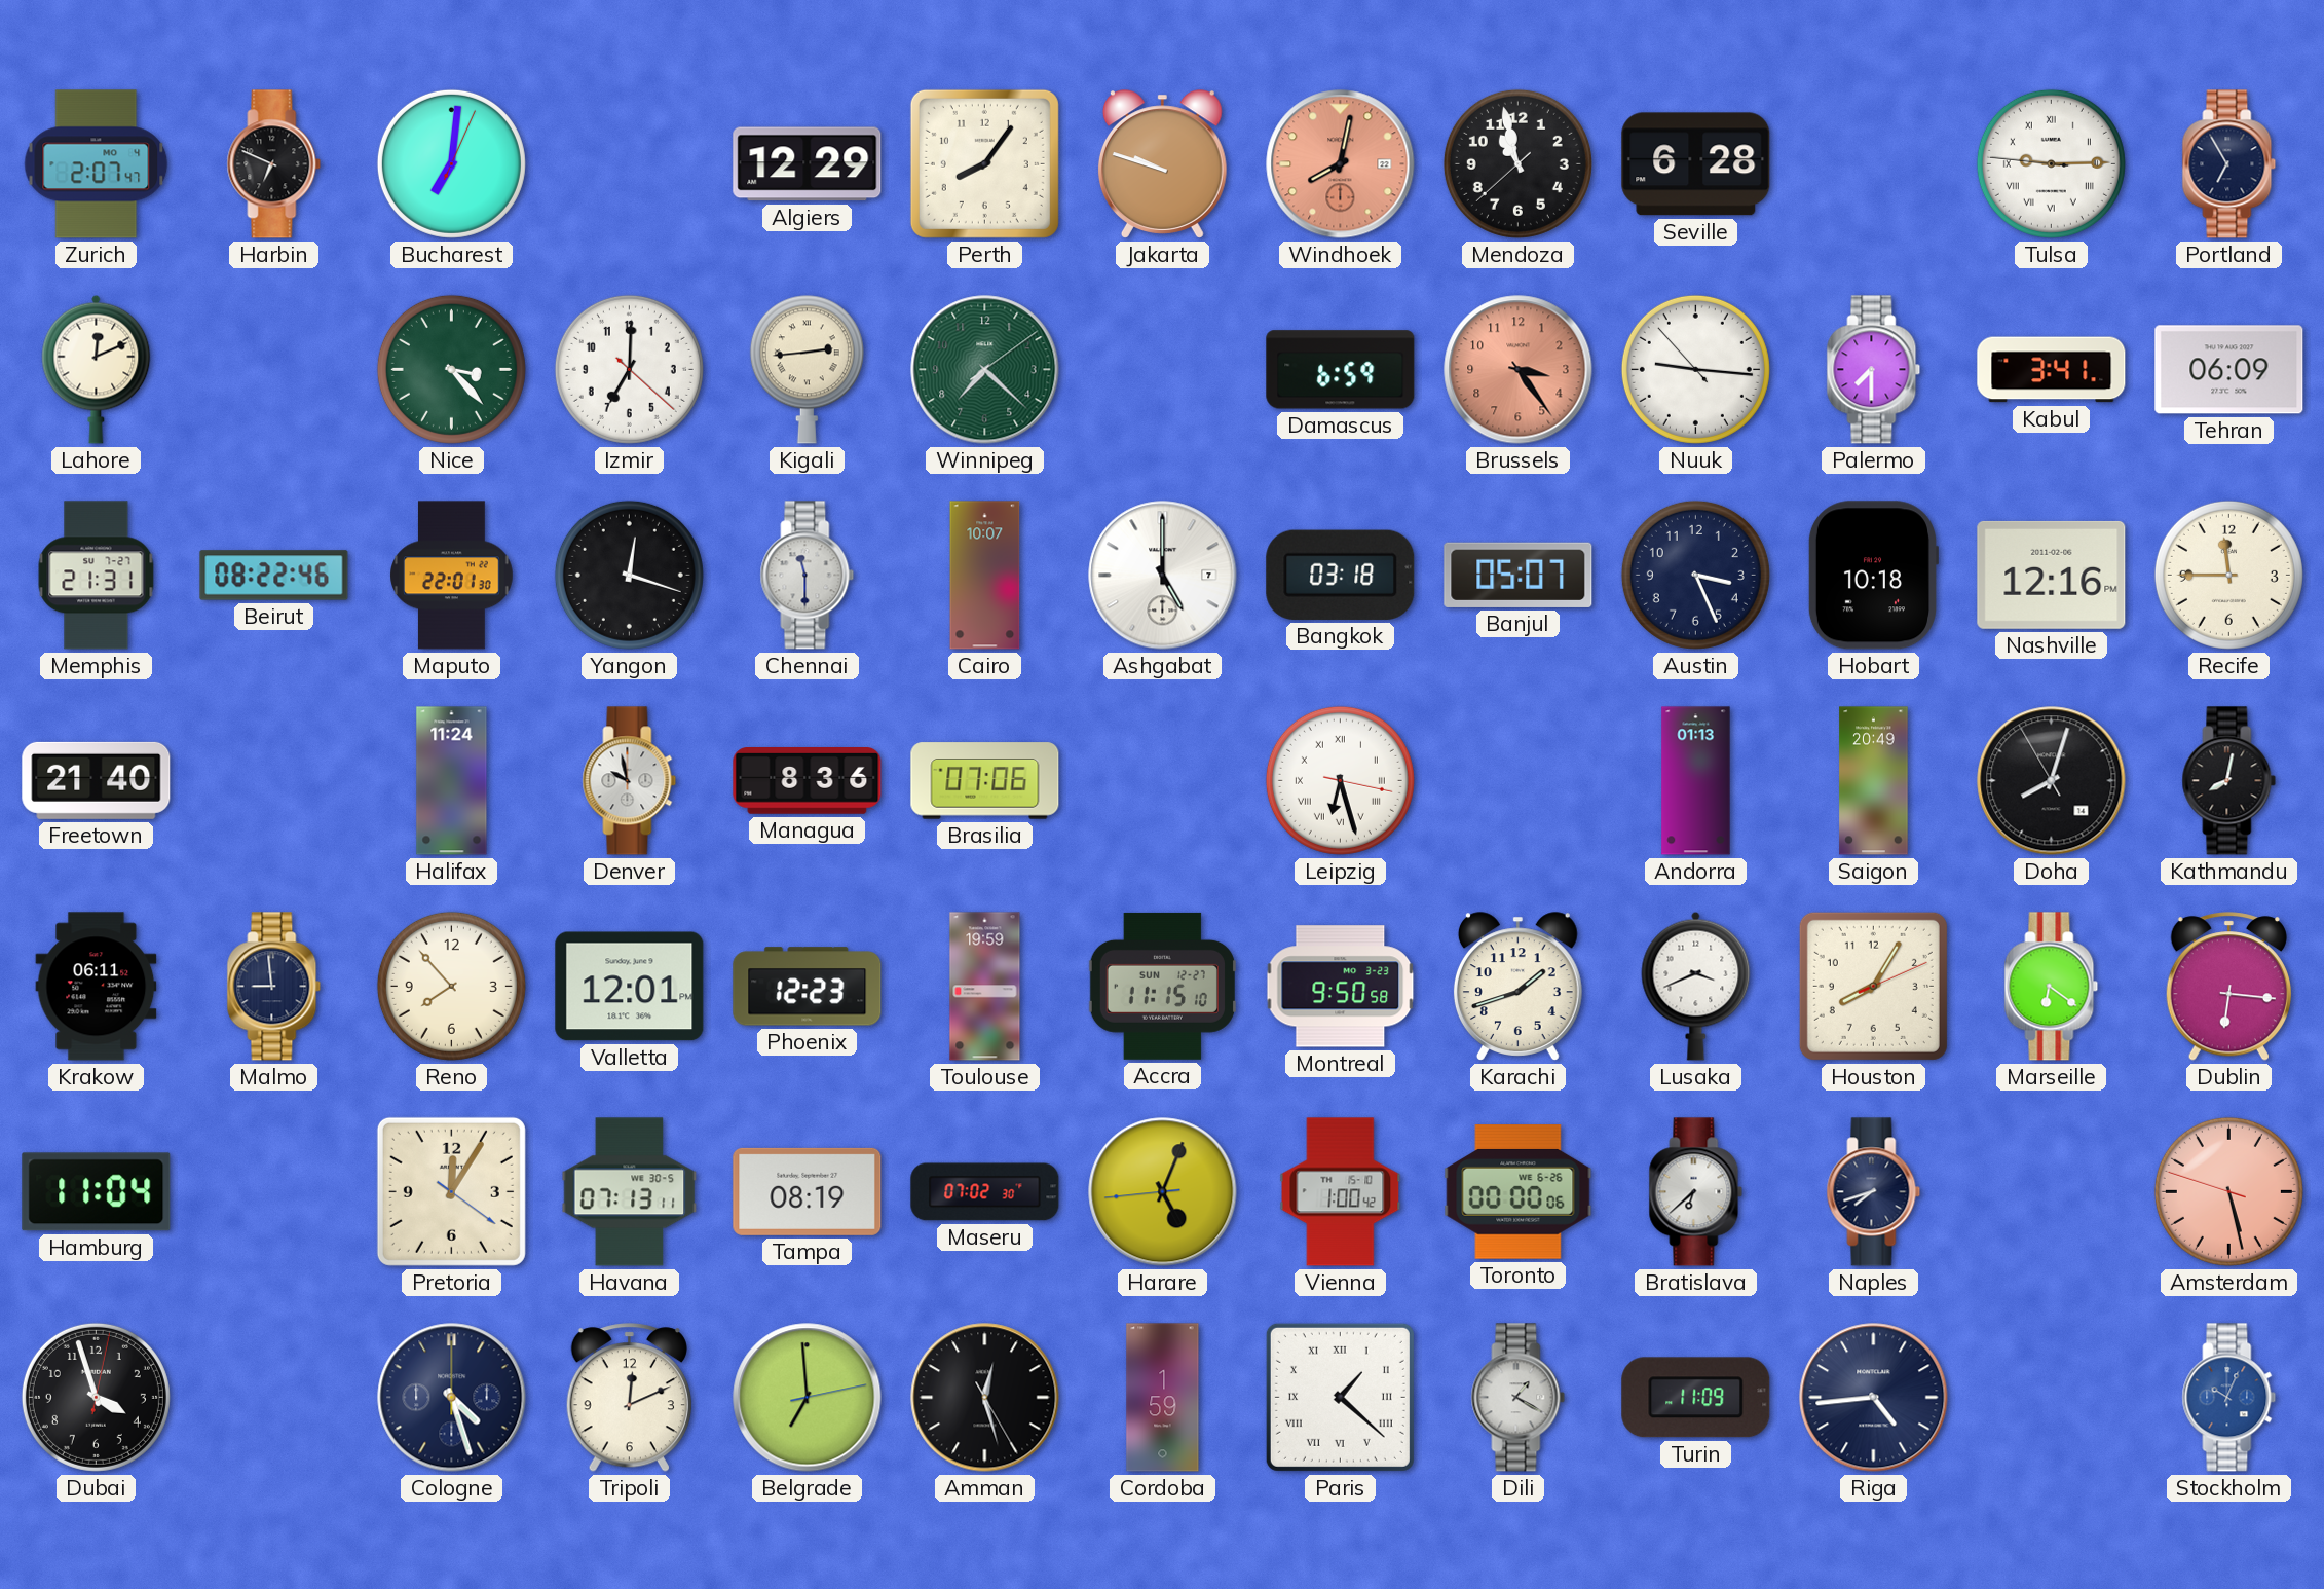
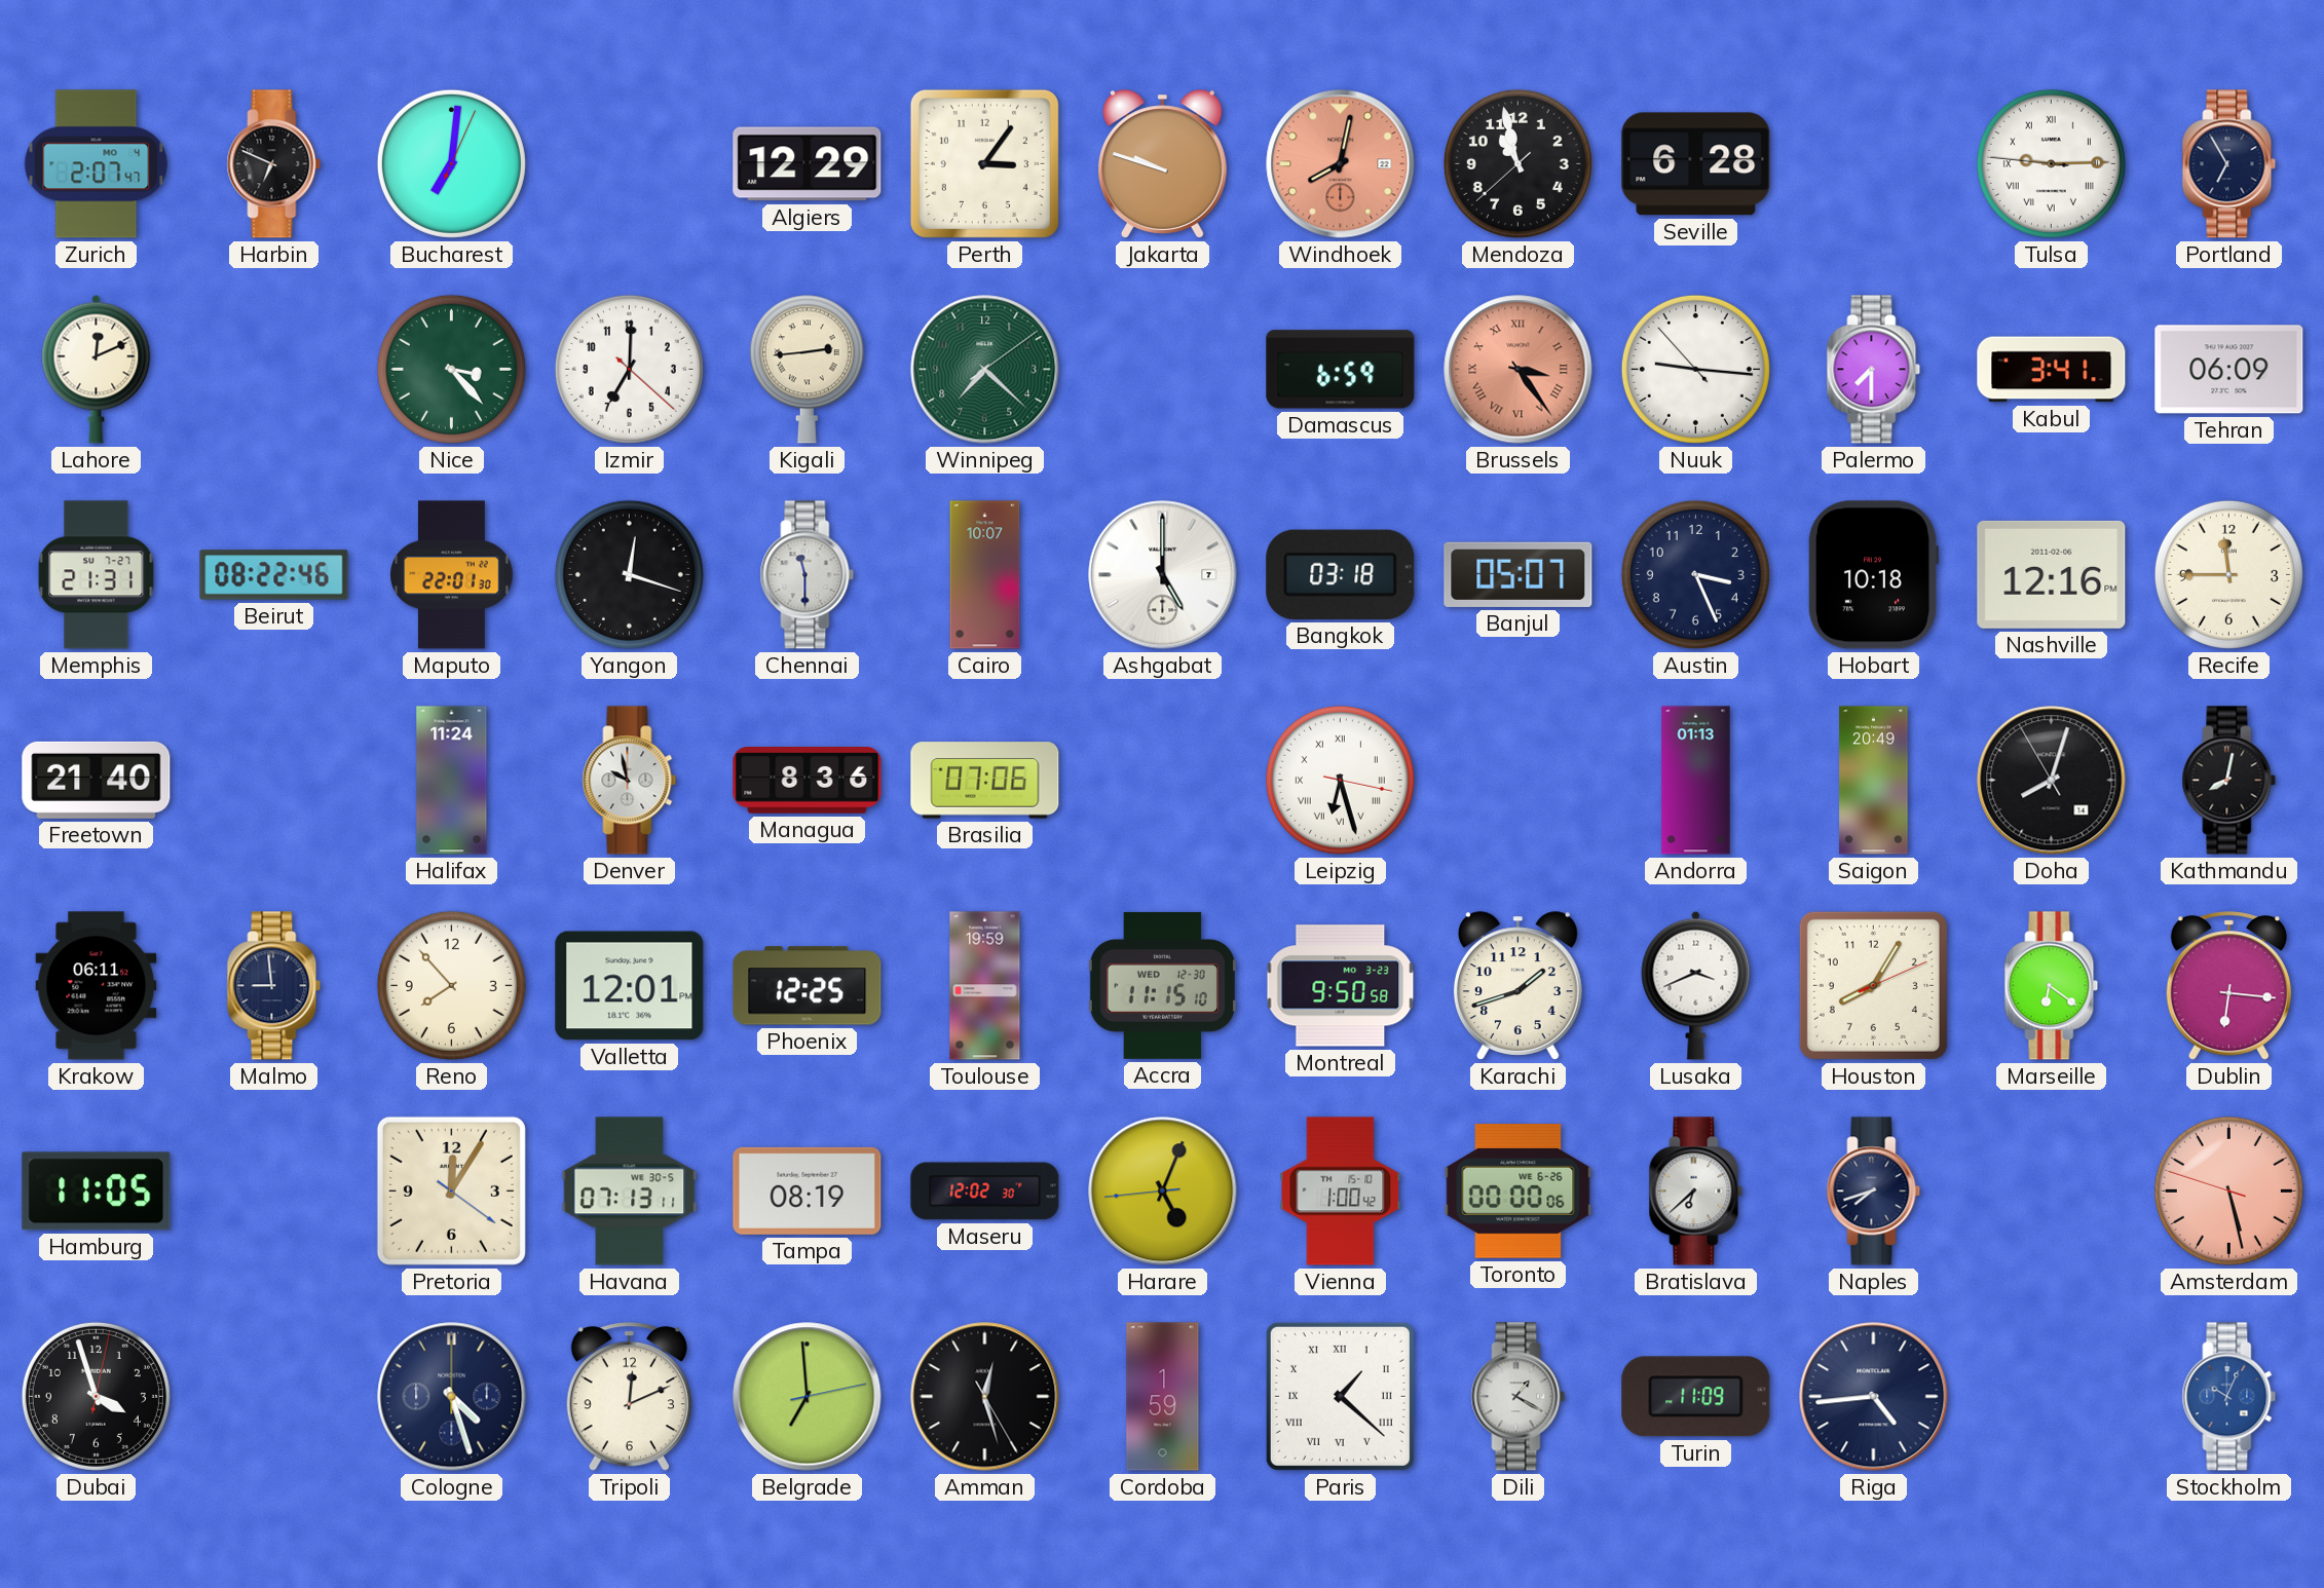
Perth: 8:06 -> 3:06
Brussels numerals: Arabic -> Roman
Phoenix: 12:23 -> 12:25
Accra date: SUN 12-27 -> WED 12-30
Hamburg: 11:04 -> 11:05
Maseru: 07:02 -> 12:02
